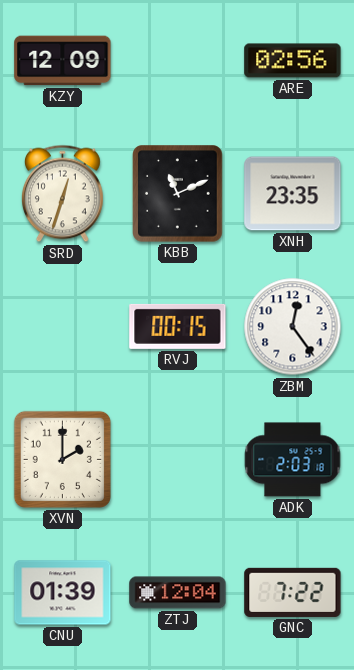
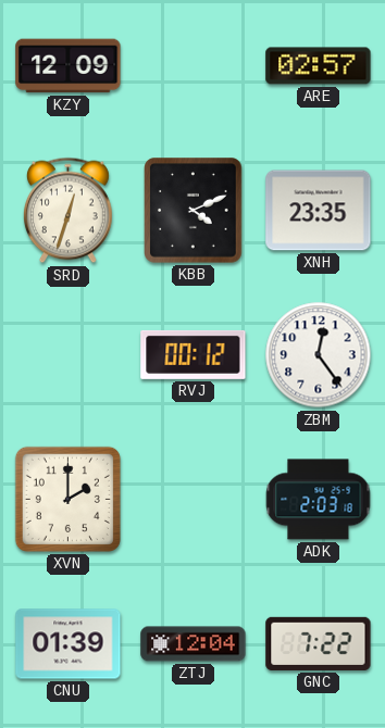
ARE: 02:56 -> 02:57
KBB: 11:11 -> 4:11
RVJ: 00:15 -> 00:12
